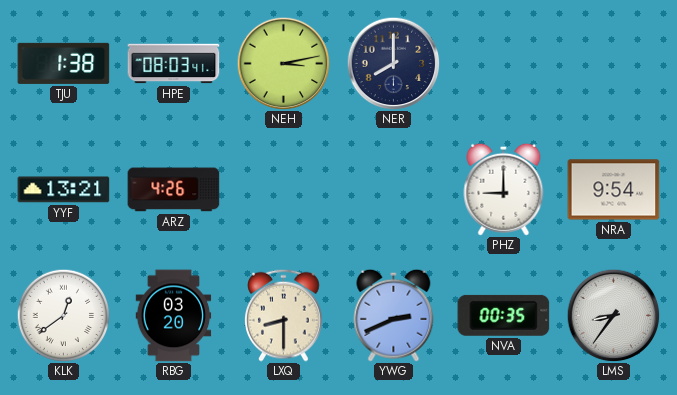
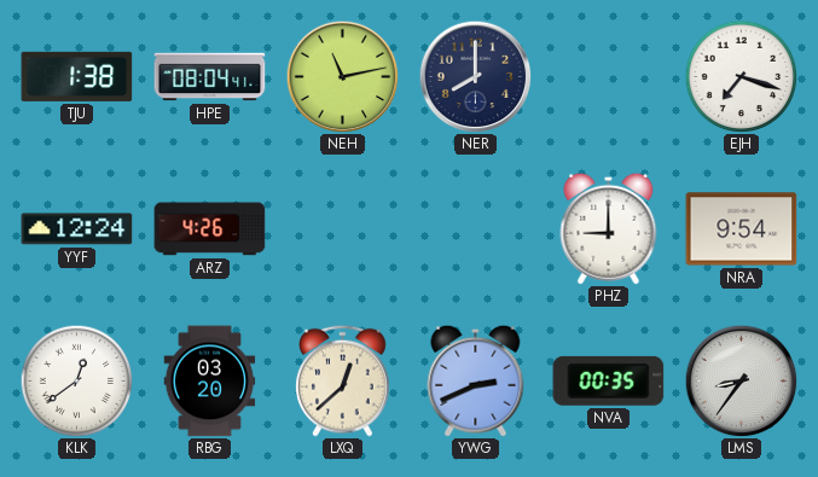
HPE: 08:03 -> 08:04
NEH: 3:13 -> 11:13
EJH: none -> 7:18
YYF: 13:21 -> 12:24
LXQ: 8:30 -> 12:38
